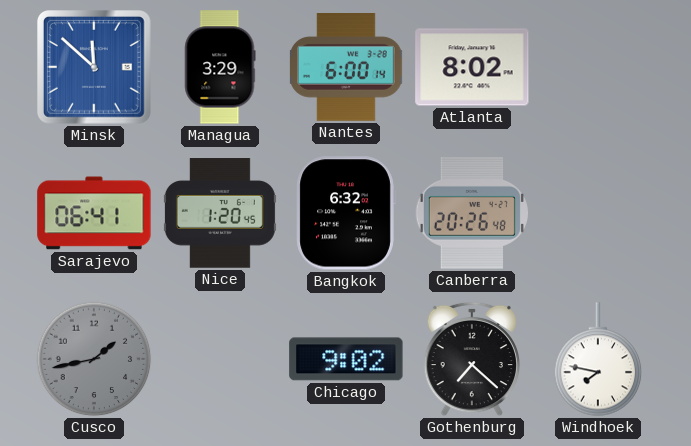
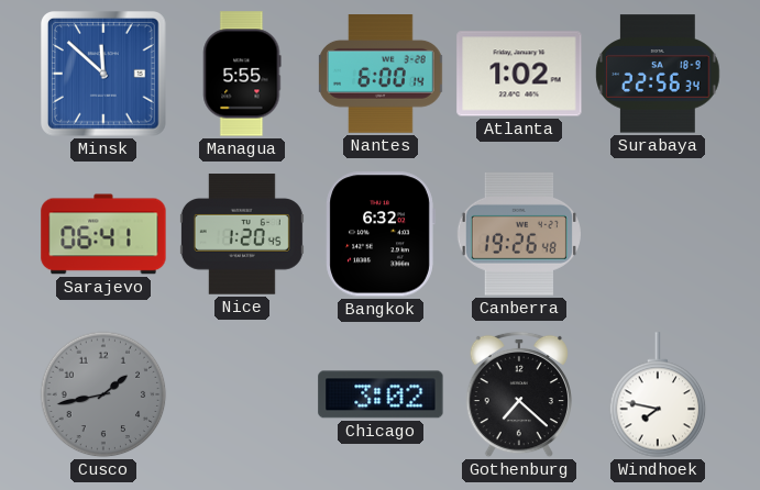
Managua: 3:29 -> 5:55
Atlanta: 8:02 -> 1:02
Surabaya: none -> 22:56
Canberra: 20:26 -> 19:26
Chicago: 9:02 -> 3:02
